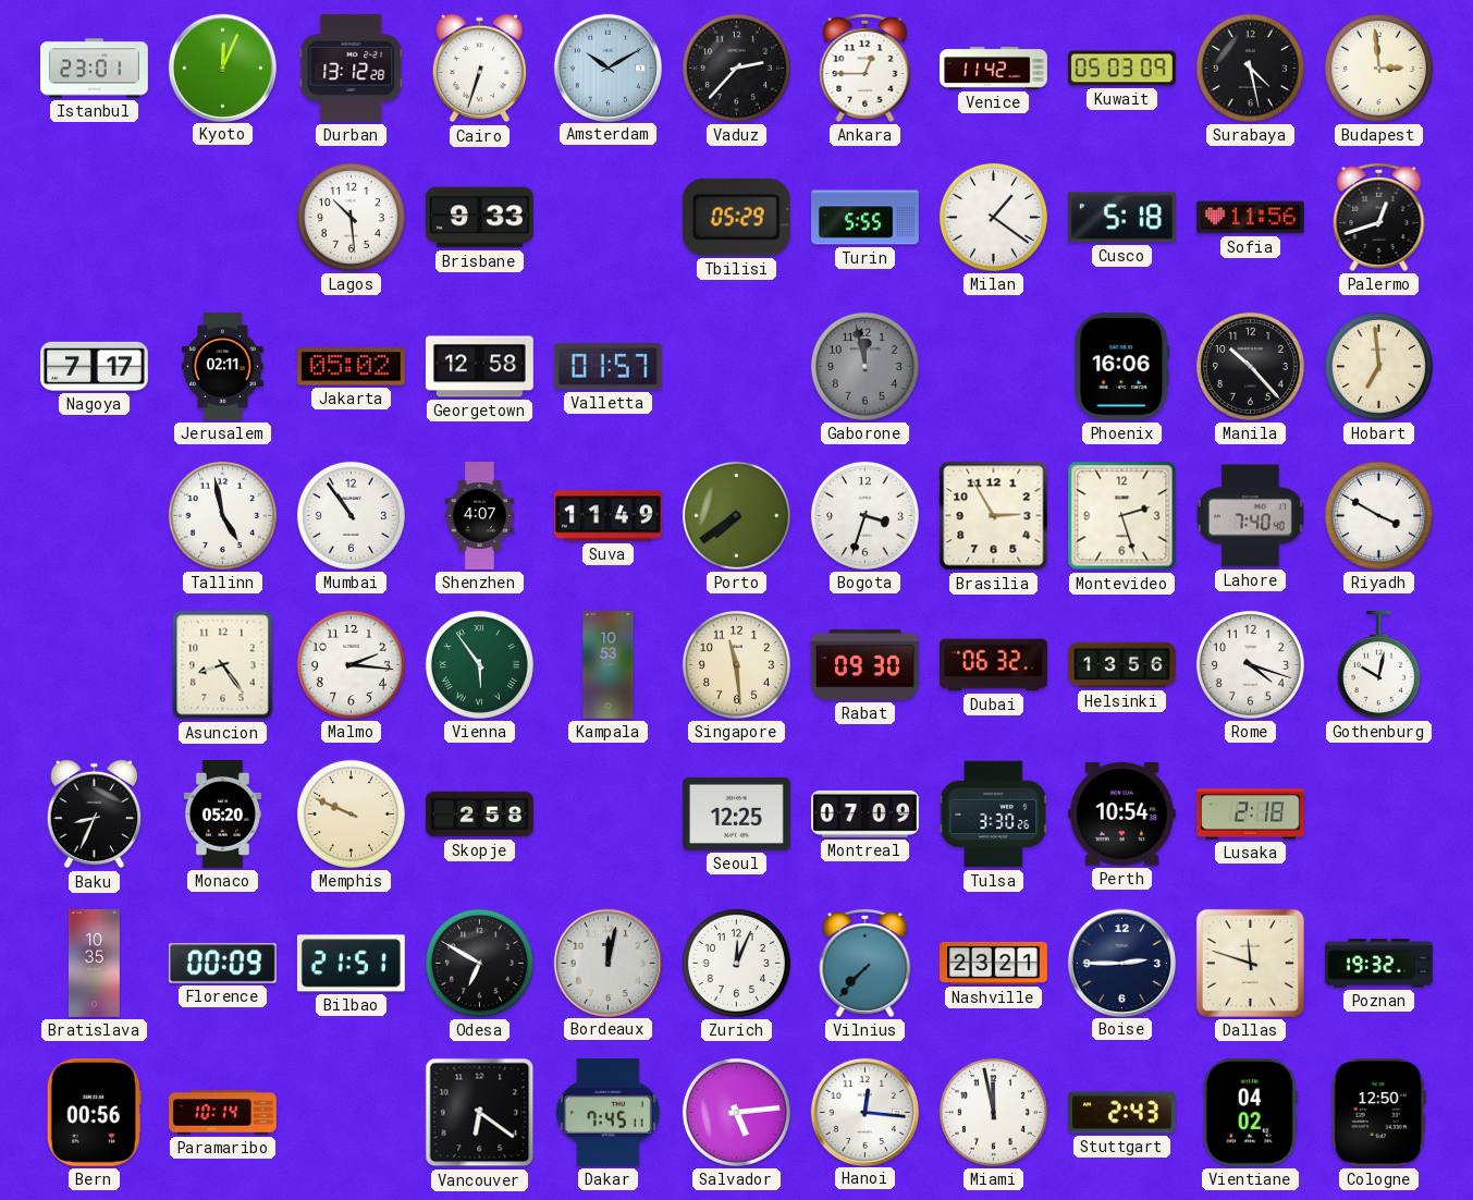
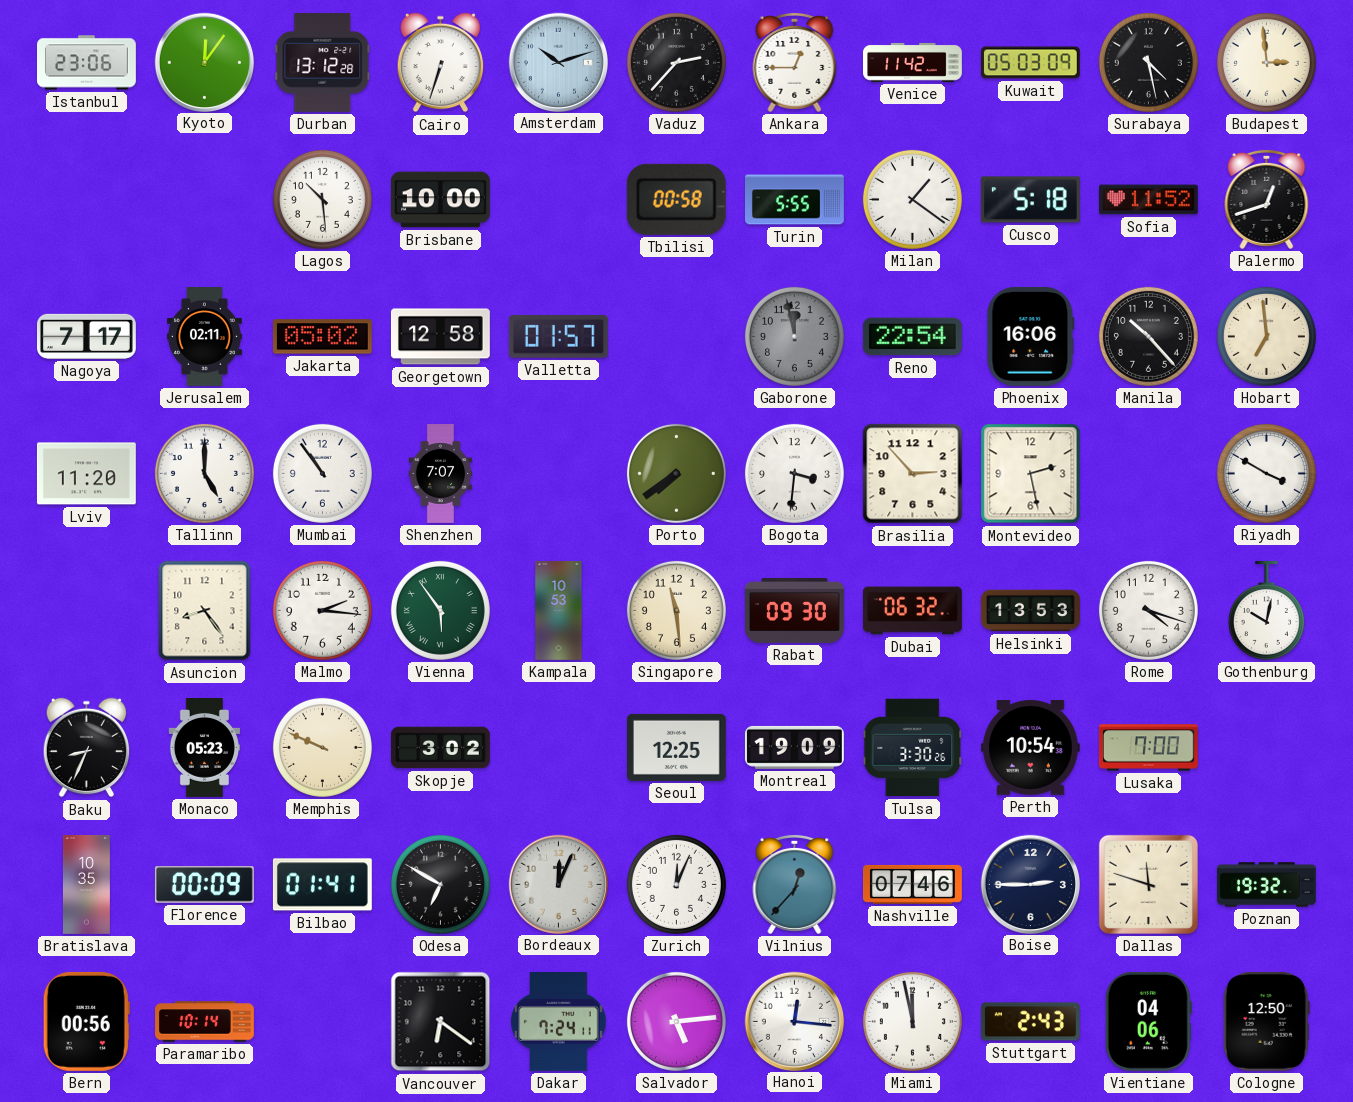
Istanbul: 23:01 -> 23:06
Kyoto: 12:04 -> 12:06
Amsterdam: 10:10 -> 10:12
Brisbane: 9:33 -> 10:00
Tbilisi: 05:29 -> 00:58
Sofia: 11:56 -> 11:52
Reno: none -> 22:54
Lviv: none -> 11:20
Tallinn: 4:58 -> 5:00
Shenzhen: 4:07 -> 7:07
Suva: 11:49 -> none
Bogota: 3:33 -> 3:31
Brasilia: 2:55 -> 2:53
Montevideo: 2:27 -> 2:28
Lahore: 7:40 -> none
Helsinki: 13:56 -> 13:53
Monaco: 05:20 -> 05:23
Skopje: 2:58 -> 3:02
Montreal: 07:09 -> 19:09
Lusaka: 2:18 -> 7:00
Bilbao: 21:51 -> 01:41
Bordeaux: 12:02 -> 12:04
Vilnius: 7:37 -> 12:37
Nashville: 23:21 -> 07:46
Dakar: 7:45 -> 7:24
Vientiane: 04:02 -> 04:06
